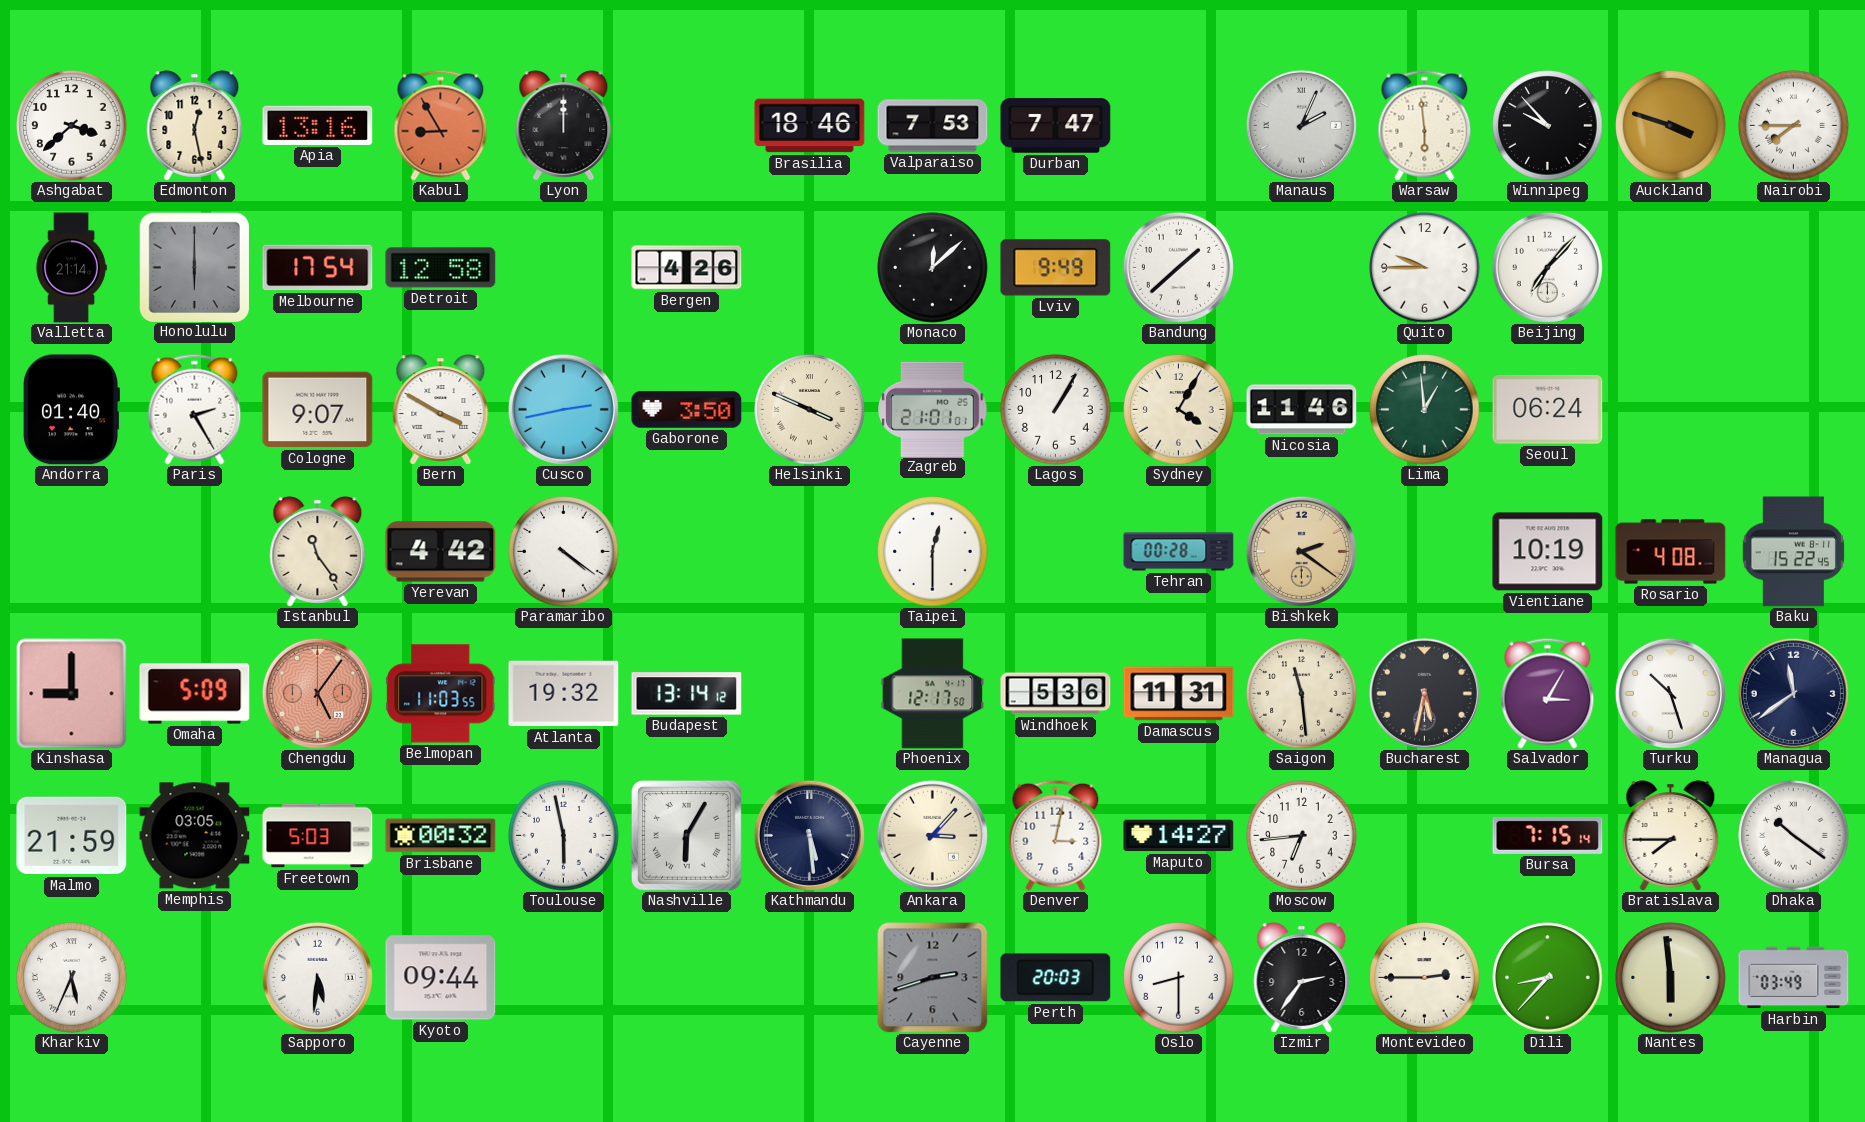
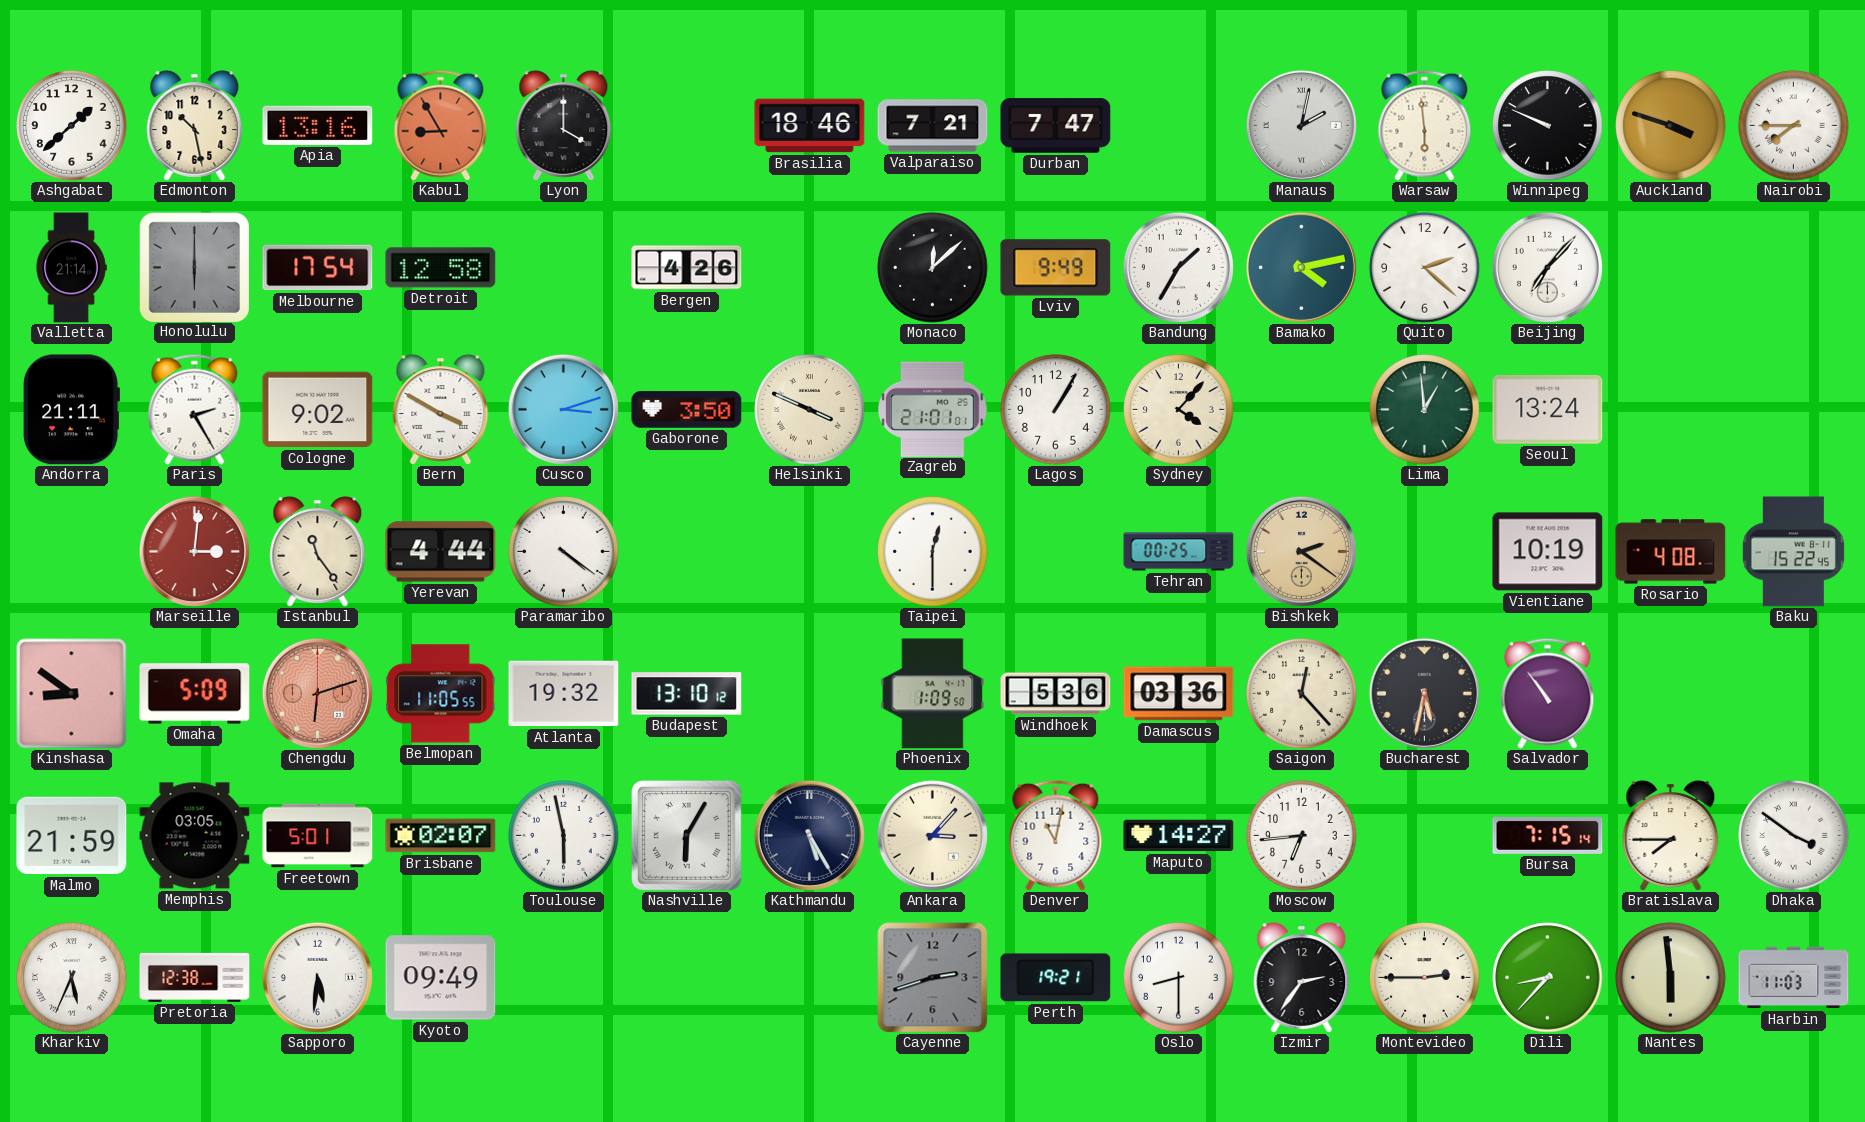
Ashgabat: 3:38 -> 1:38
Edmonton: 12:28 -> 10:28
Lyon: 12:00 -> 4:00
Valparaiso: 7:53 -> 7:21
Manaus: 2:04 -> 2:02
Winnipeg: 9:53 -> 9:49
Bandung: 1:38 -> 1:35
Bamako: none -> 4:13
Quito: 9:45 -> 2:22
Andorra: 01:40 -> 21:11
Cologne: 9:07 -> 9:02
Cusco: 2:43 -> 3:12
Sydney: 4:05 -> 4:07
Nicosia: 11:46 -> none
Seoul: 06:24 -> 13:24
Marseille: none -> 3:01
Yerevan: 4:42 -> 4:44
Tehran: 00:28 -> 00:25
Kinshasa: 9:00 -> 8:51
Chengdu: 5:06 -> 6:12
Belmopan: 11:03 -> 11:05
Budapest: 13:14 -> 13:10
Phoenix: 12:17 -> 1:09
Damascus: 11:31 -> 03:36
Saigon: 11:29 -> 12:23
Salvador: 3:05 -> 10:54
Turku: 10:27 -> none
Managua: 11:39 -> none
Freetown: 5:03 -> 5:01
Brisbane: 00:32 -> 02:07
Kathmandu: 5:29 -> 5:25
Denver: 3:02 -> 11:02
Dhaka: 10:21 -> 3:51
Pretoria: none -> 12:38
Kyoto: 09:44 -> 09:49
Perth: 20:03 -> 19:21
Harbin: 03:49 -> 11:03
